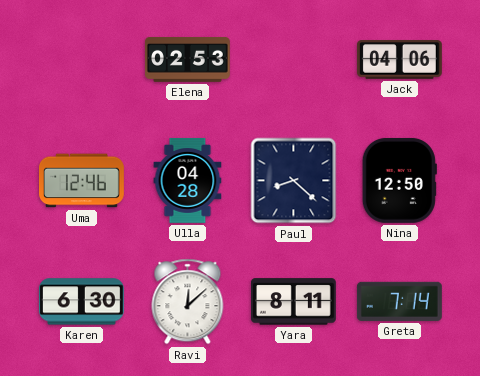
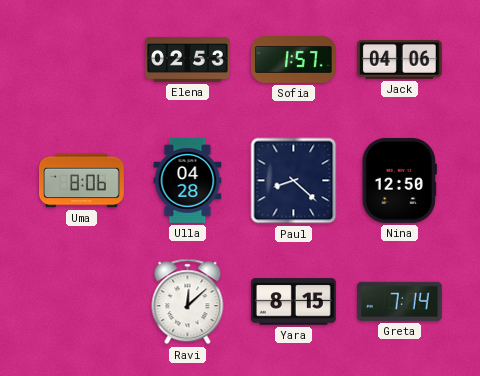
Sofia: none -> 1:57
Uma: 12:46 -> 8:06
Karen: 6:30 -> none
Yara: 8:11 -> 8:15
